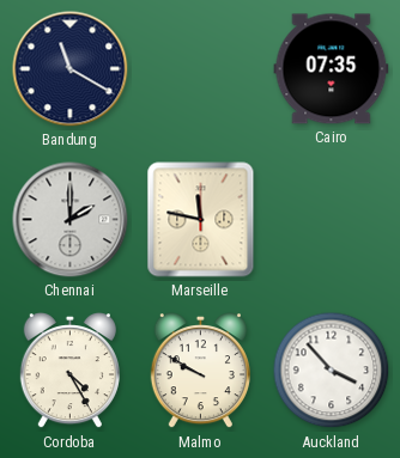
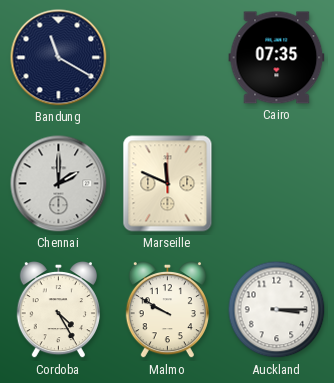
Marseille: 11:47 -> 11:49
Auckland: 3:53 -> 3:15
